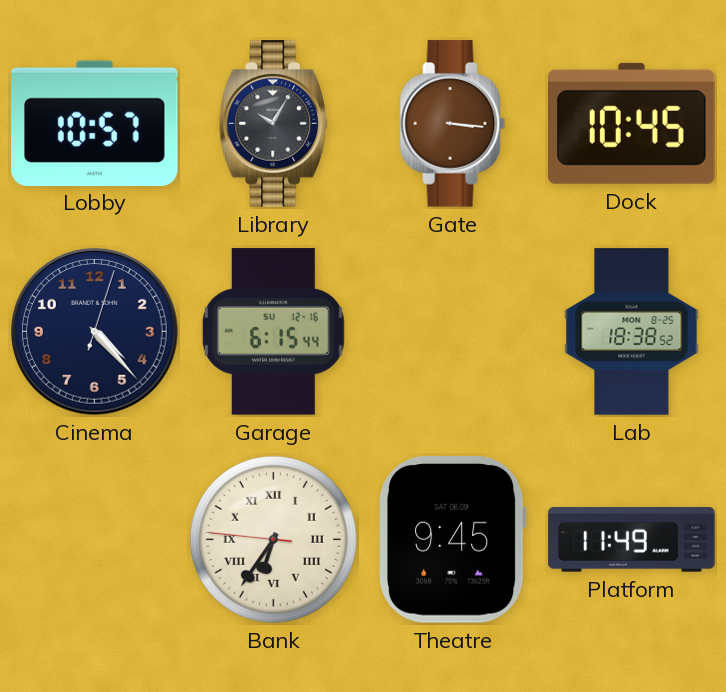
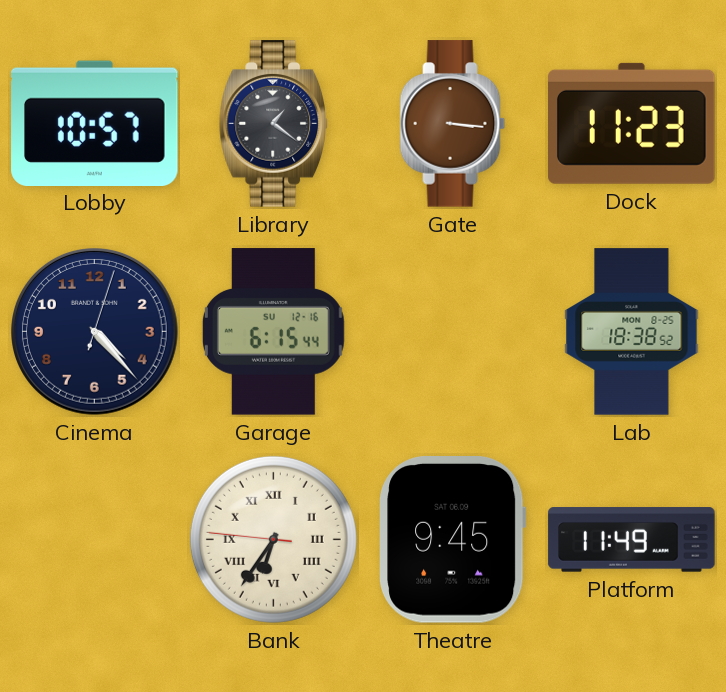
Library: 10:05 -> 1:21
Dock: 10:45 -> 11:23
